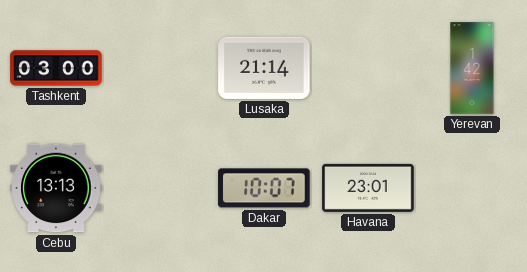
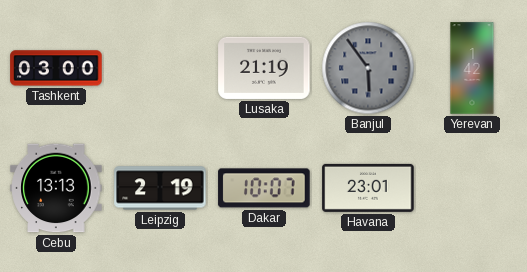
Lusaka: 21:14 -> 21:19
Banjul: none -> 5:54
Leipzig: none -> 2:19
